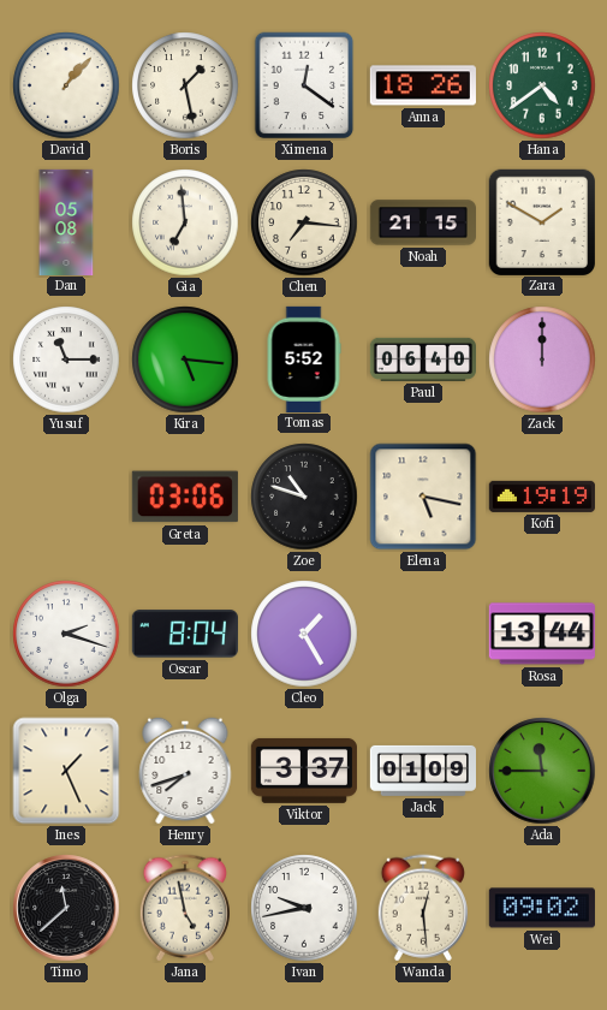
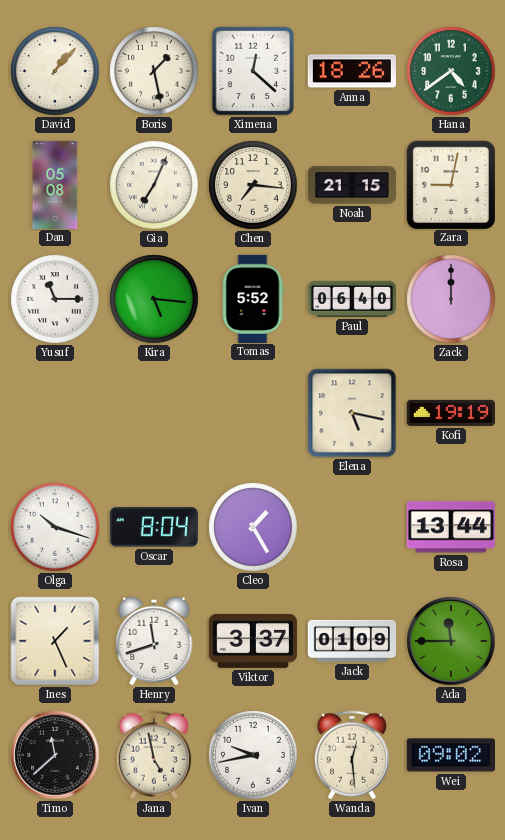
Ximena: 12:21 -> 12:22
Gia: 6:59 -> 7:04
Zara: 1:50 -> 9:02
Greta: 03:06 -> none
Zoe: 10:48 -> none
Olga: 2:18 -> 10:18
Henry: 7:42 -> 11:42
